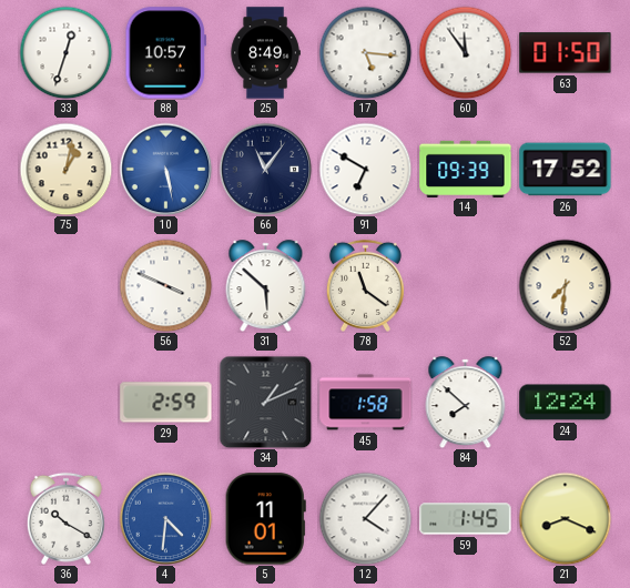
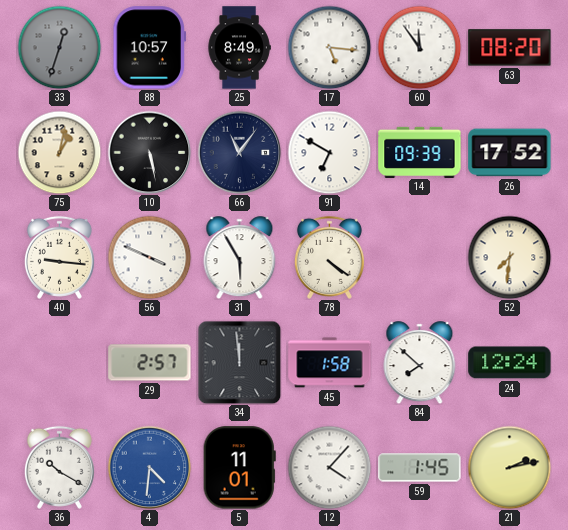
33 dial: white -> grey
63: 01:50 -> 08:20
10 dial: blue -> black
40: none -> 9:16
31: 5:52 -> 5:55
78: 11:21 -> 4:21
29: 2:59 -> 2:57
34: 1:11 -> 11:59
21: 8:19 -> 2:13
